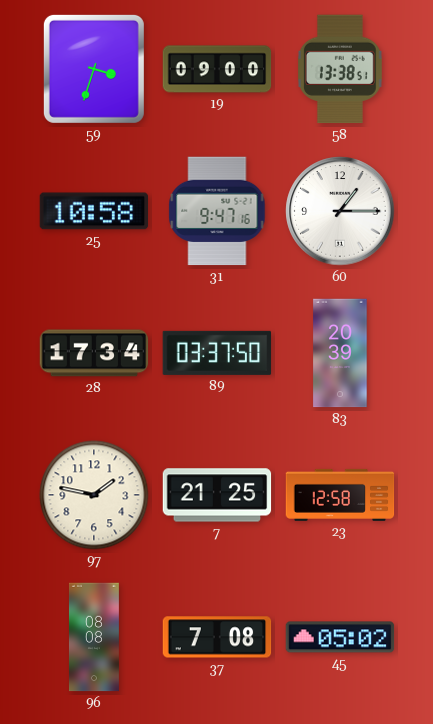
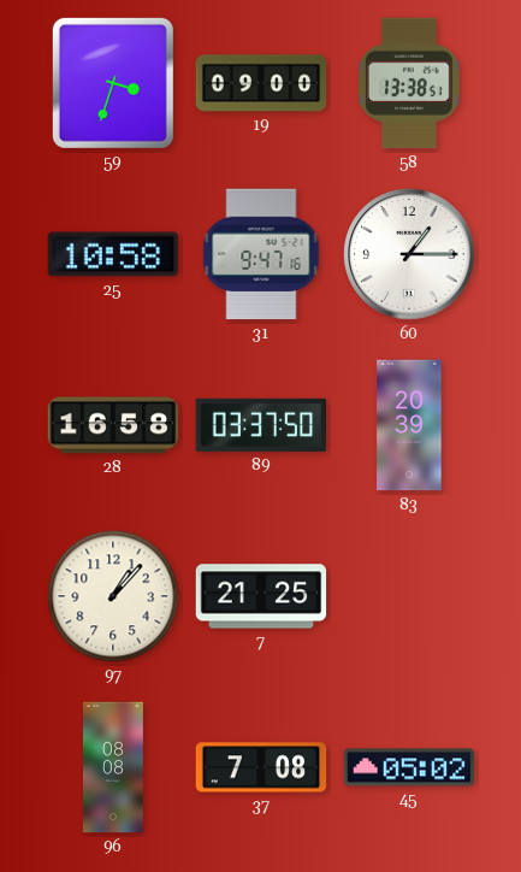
28: 17:34 -> 16:58
97: 1:47 -> 1:07
23: 12:58 -> none
